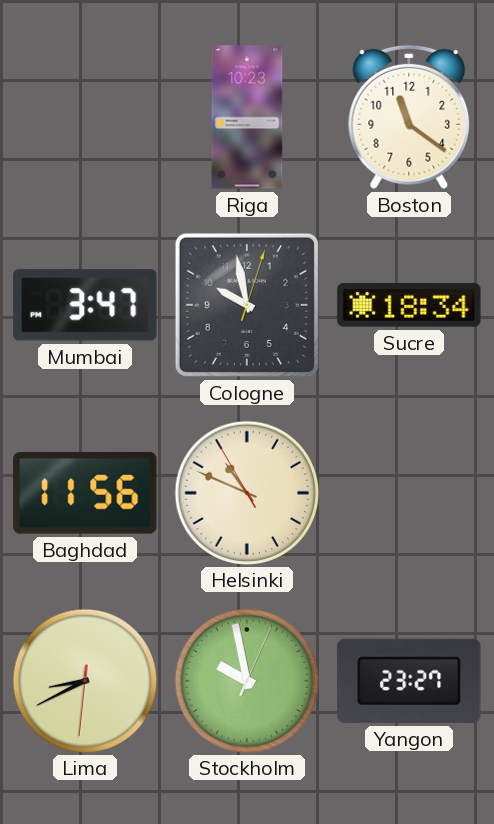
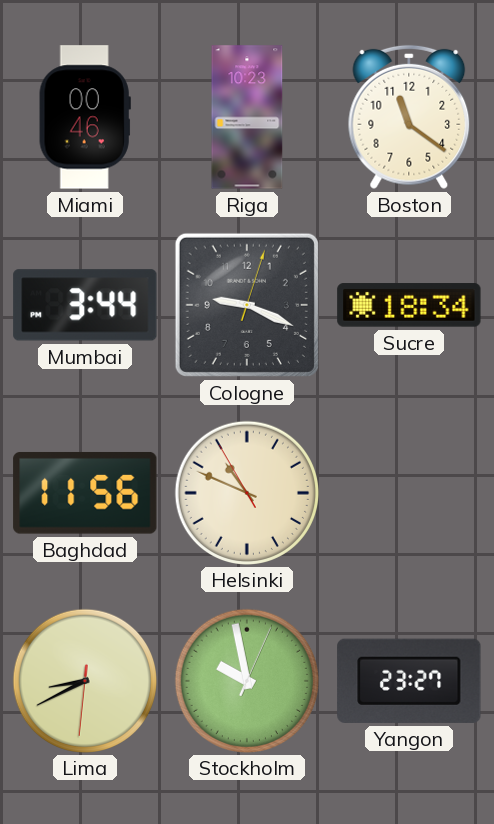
Miami: none -> 00:46
Mumbai: 3:47 -> 3:44
Cologne: 9:58 -> 9:19
